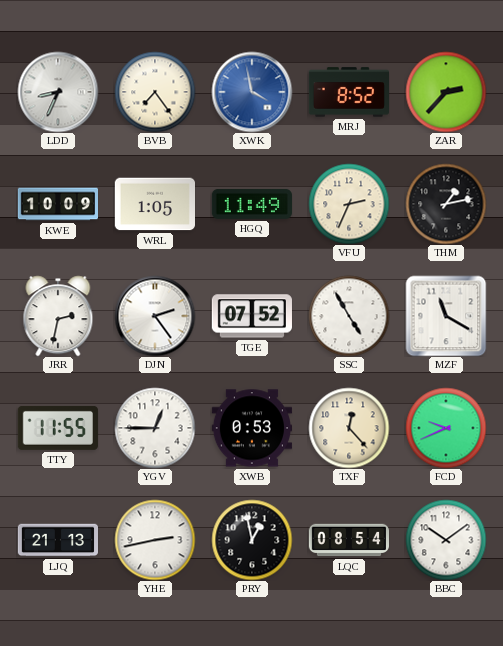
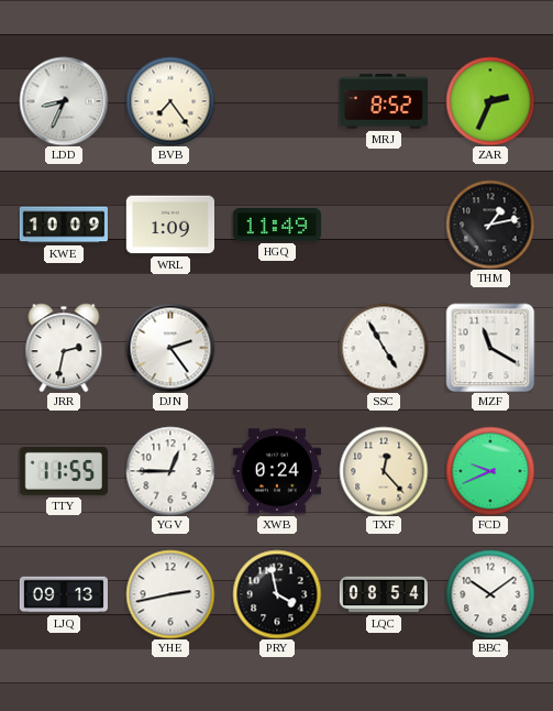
XWK: 3:58 -> none
ZAR: 2:37 -> 2:34
WRL: 1:05 -> 1:09
VFU: 2:34 -> none
TGE: 07:52 -> none
XWB: 0:53 -> 0:24
LJQ: 21:13 -> 09:13
PRY: 12:58 -> 3:58
